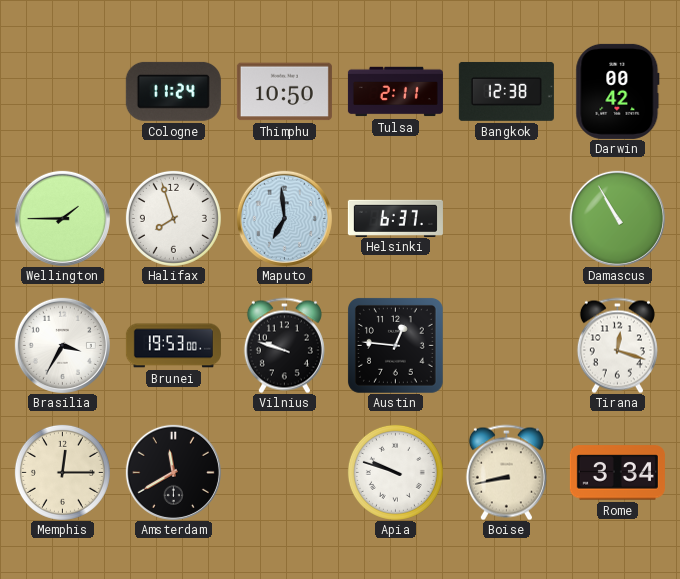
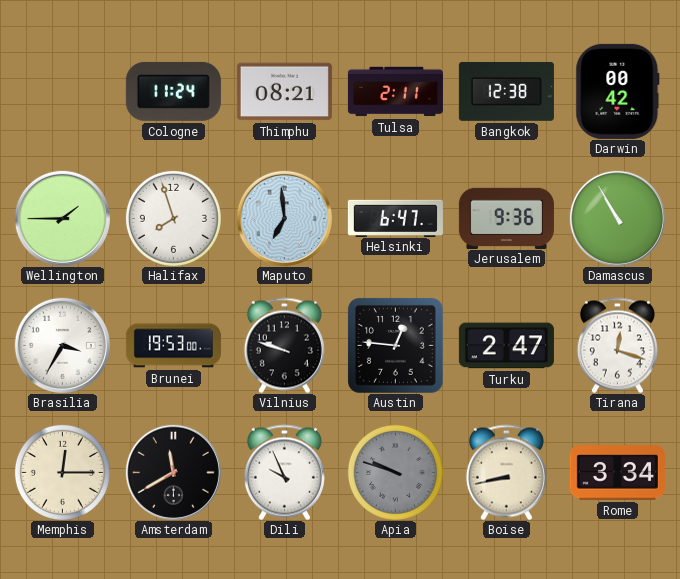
Thimphu: 10:50 -> 08:21
Helsinki: 6:37 -> 6:47
Jerusalem: none -> 9:36
Turku: none -> 2:47
Dili: none -> 9:56
Apia dial: white -> grey
